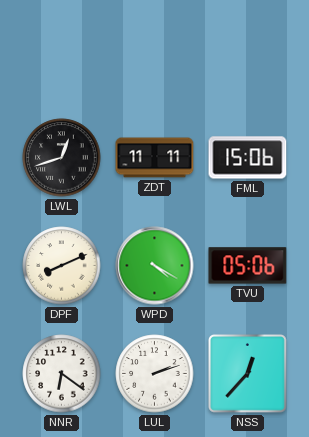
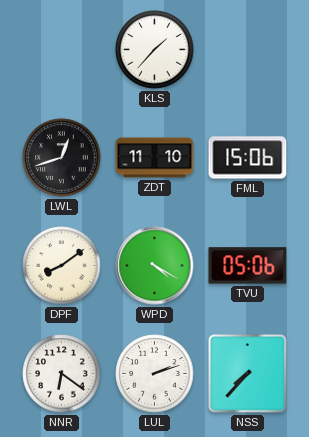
KLS: none -> 1:37
ZDT: 11:11 -> 11:10
DPF: 8:11 -> 8:09
NSS: 12:37 -> 7:37
